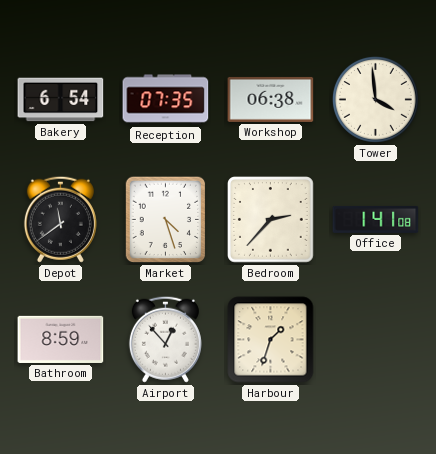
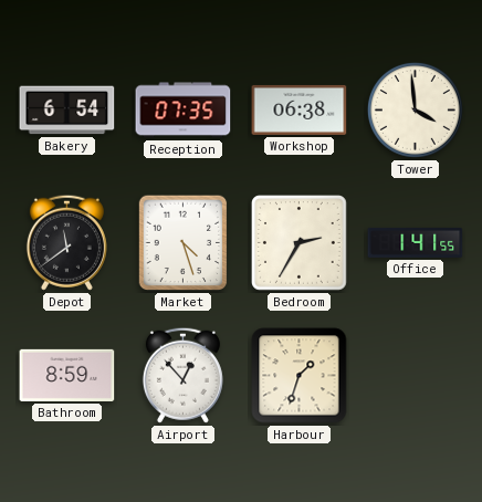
Bedroom: 2:37 -> 2:35
Office: 1:41:08 -> 1:41:55
